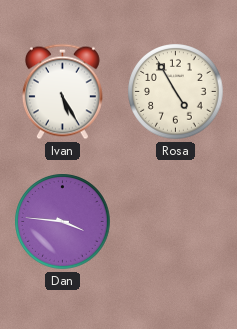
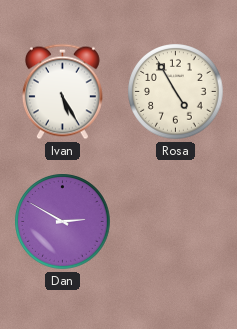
Dan: 3:46 -> 2:50
